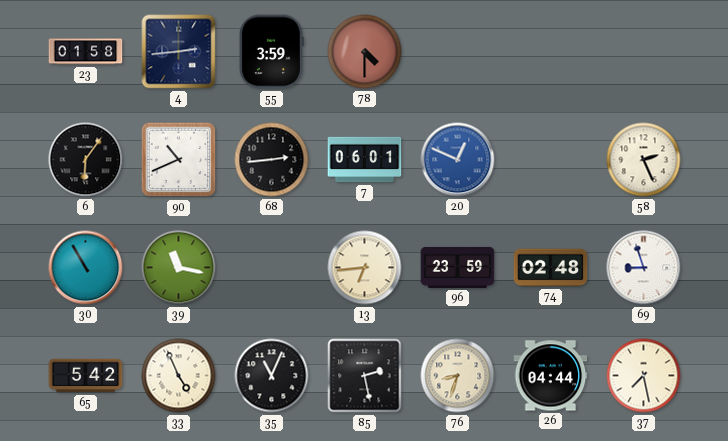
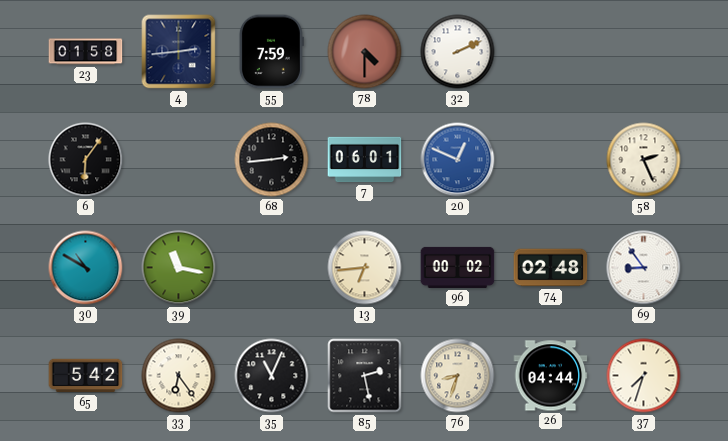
55: 3:59 -> 7:59
32: none -> 2:11
90: 10:41 -> none
30: 10:55 -> 10:50
96: 23:59 -> 00:02
69: 8:57 -> 8:54
33: 4:56 -> 6:24
37: 7:28 -> 7:33
